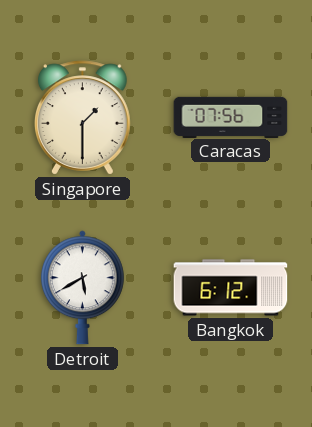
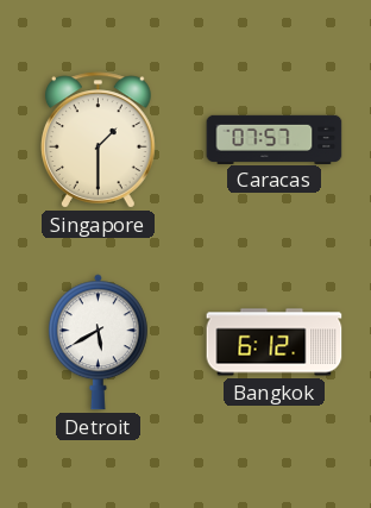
Caracas: 07:56 -> 07:57
